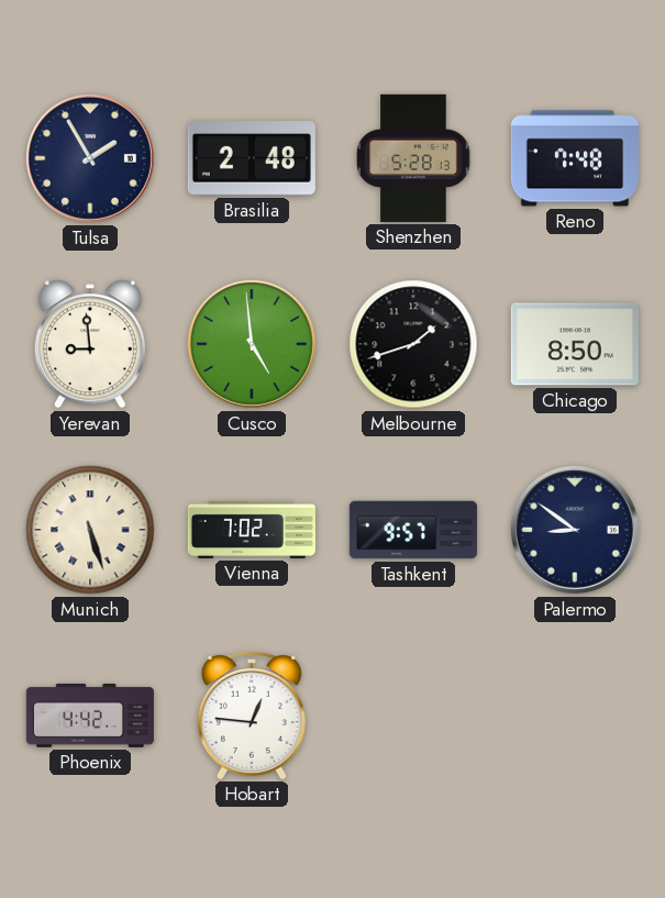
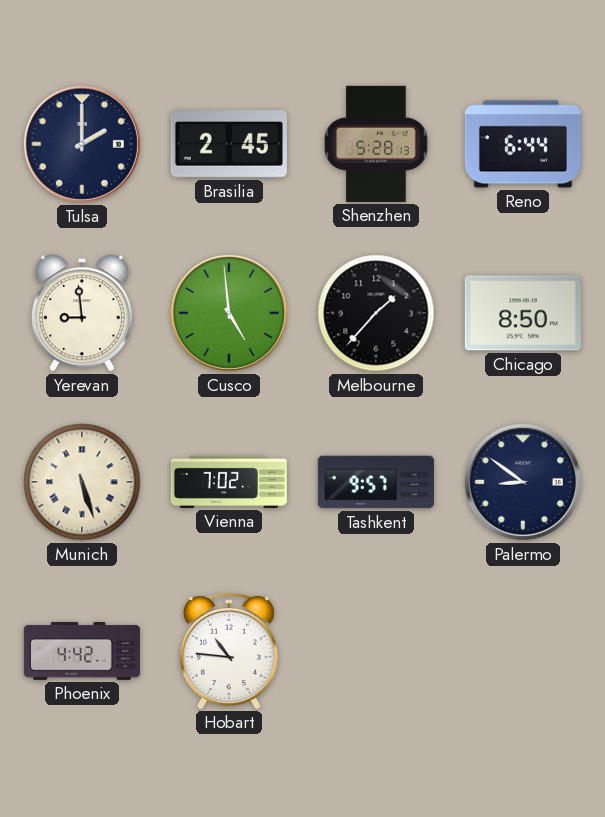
Tulsa: 1:55 -> 2:00
Brasilia: 2:48 -> 2:45
Reno: 7:48 -> 6:44
Melbourne: 1:42 -> 1:37
Hobart: 12:46 -> 10:46
